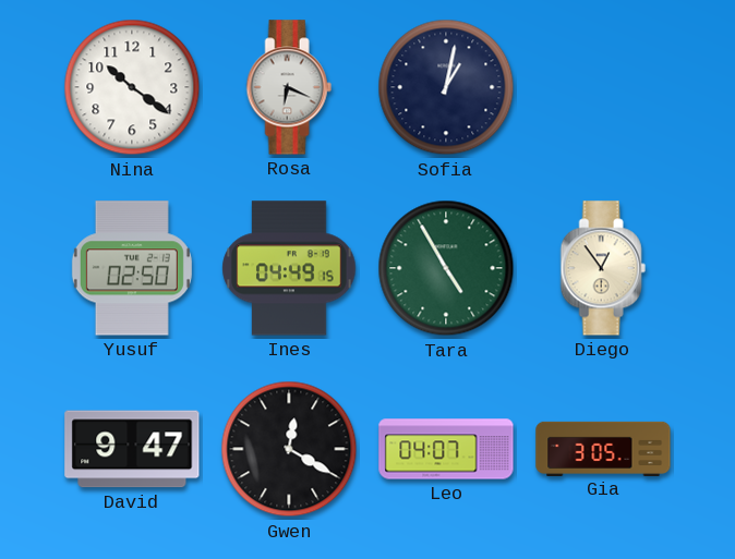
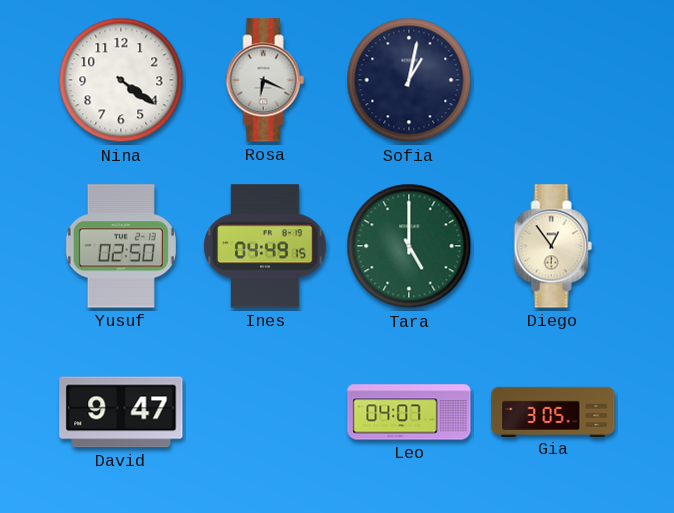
Nina: 10:21 -> 4:21
Tara: 4:55 -> 5:00
Gwen: 12:20 -> none
